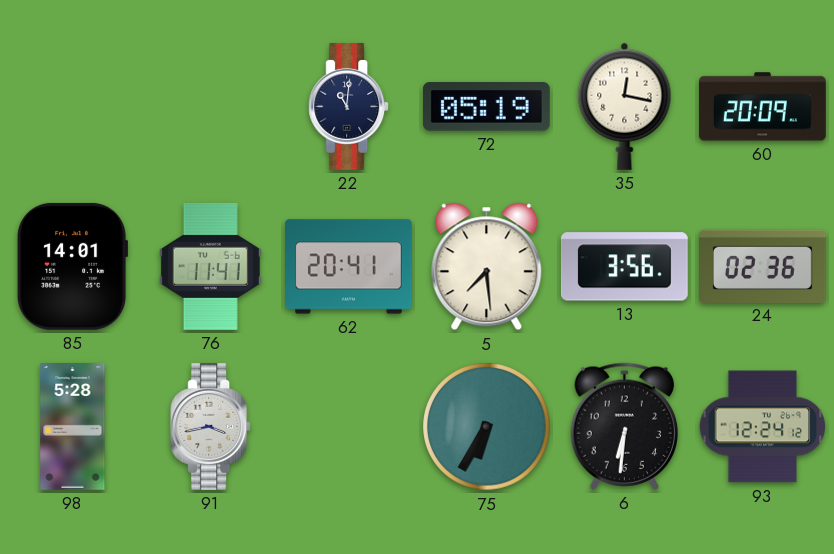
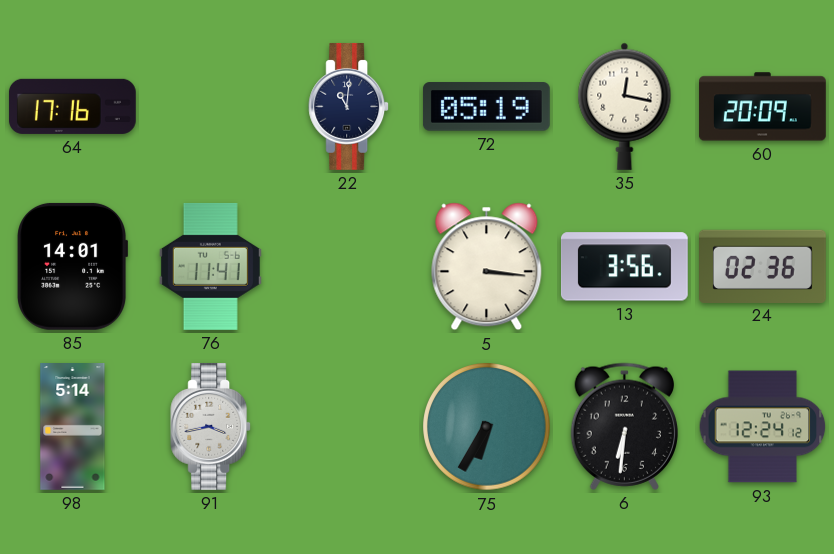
64: none -> 17:16
62: 20:41 -> none
5: 7:29 -> 3:16
98: 5:28 -> 5:14
